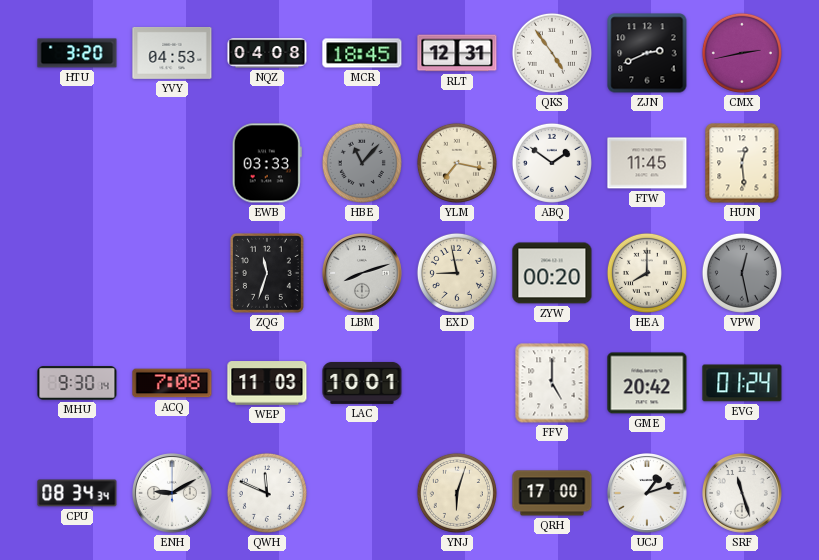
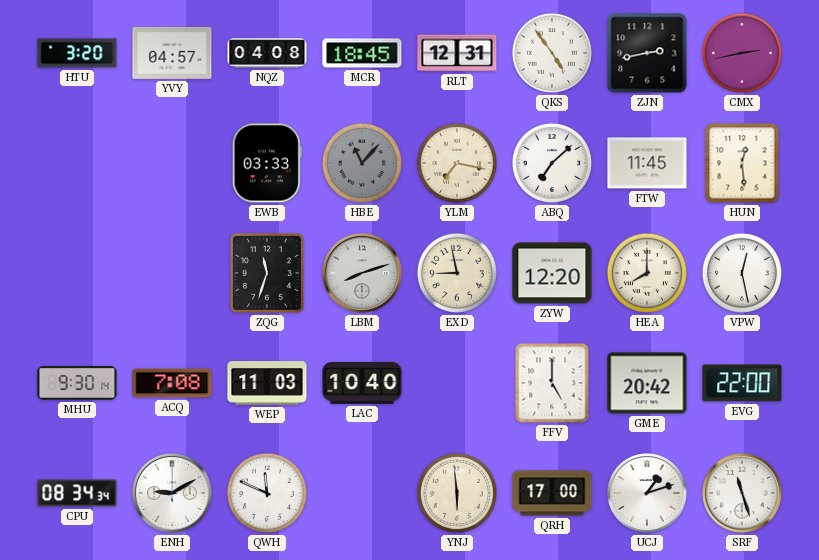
YVY: 04:53 -> 04:57
ZJN: 2:41 -> 2:43
ABQ: 1:51 -> 7:08
ZYW: 00:20 -> 12:20
VPW dial: grey -> white
LAC: 10:01 -> 10:40
EVG: 01:24 -> 22:00
YNJ: 6:03 -> 5:59
